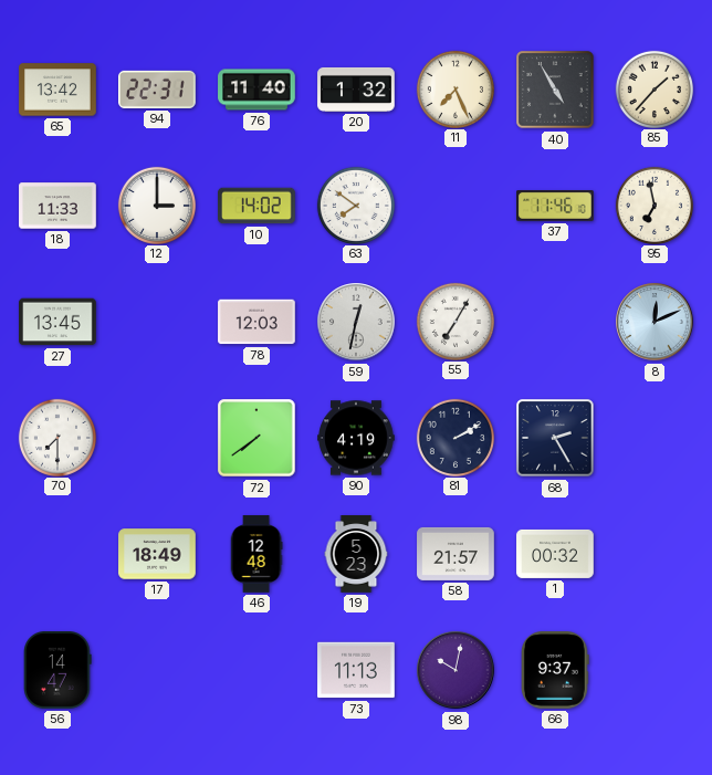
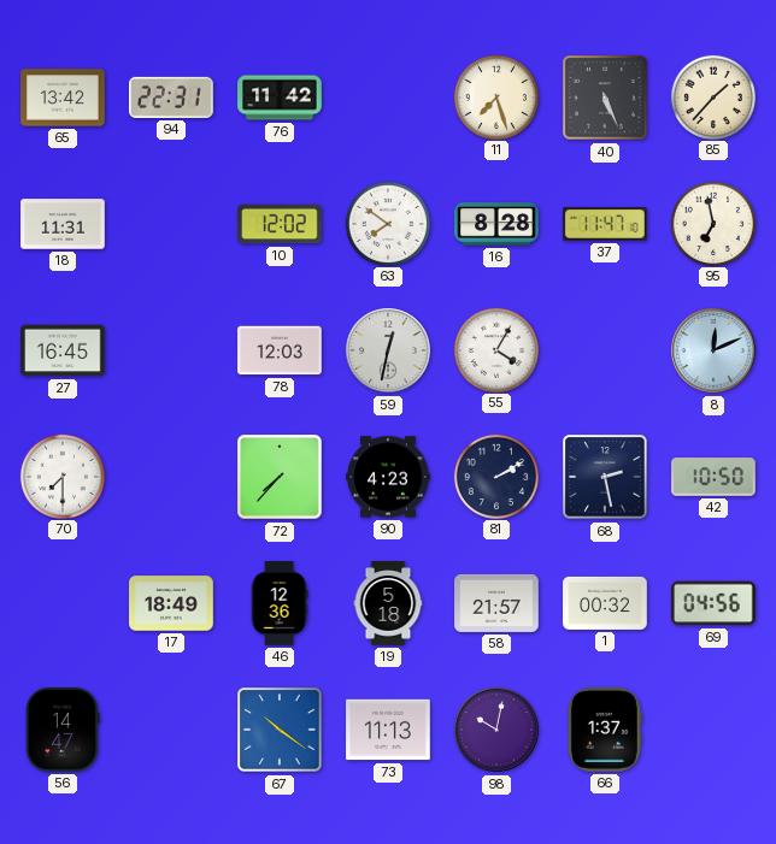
76: 11:40 -> 11:42
20: 1:32 -> none
11: 7:26 -> 7:27
40: 4:55 -> 5:26
18: 11:33 -> 11:31
12: 3:00 -> none
10: 14:02 -> 12:02
16: none -> 8:28
37: 11:46 -> 11:47
27: 13:45 -> 16:45
55: 7:05 -> 4:05
72: 7:39 -> 7:37
90: 4:19 -> 4:23
68: 2:25 -> 2:28
42: none -> 10:50
46: 12:48 -> 12:36
19: 5:23 -> 5:18
69: none -> 04:56
67: none -> 10:21
66: 9:37 -> 1:37
